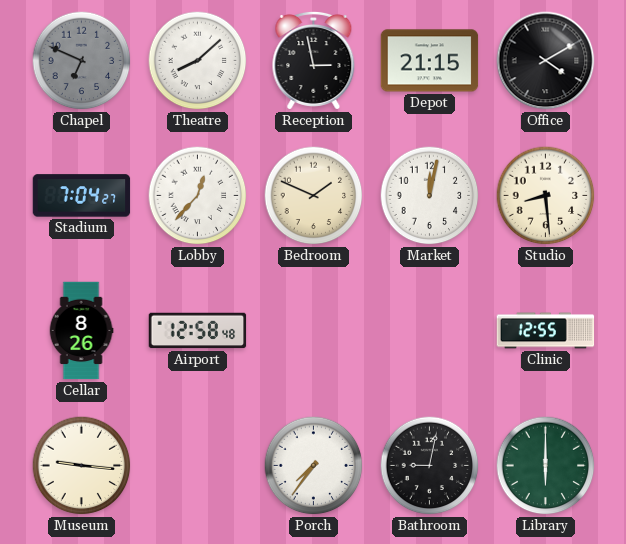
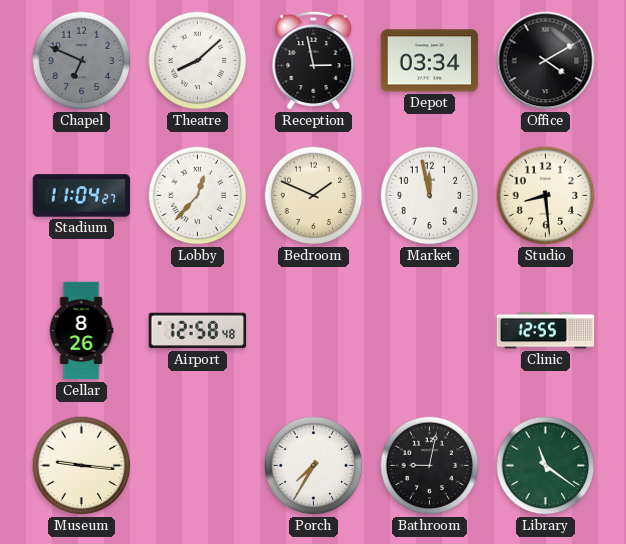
Depot: 21:15 -> 03:34
Stadium: 7:04 -> 11:04
Market: 12:02 -> 11:58
Porch: 7:36 -> 7:35
Library: 6:00 -> 11:21
